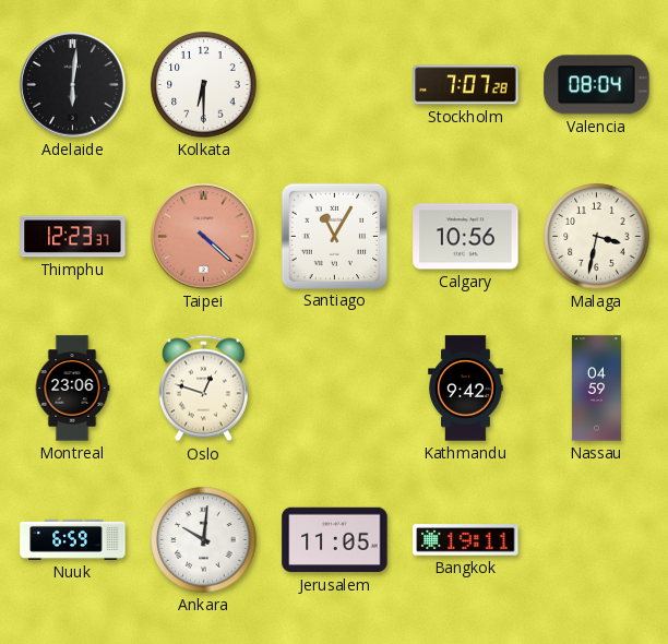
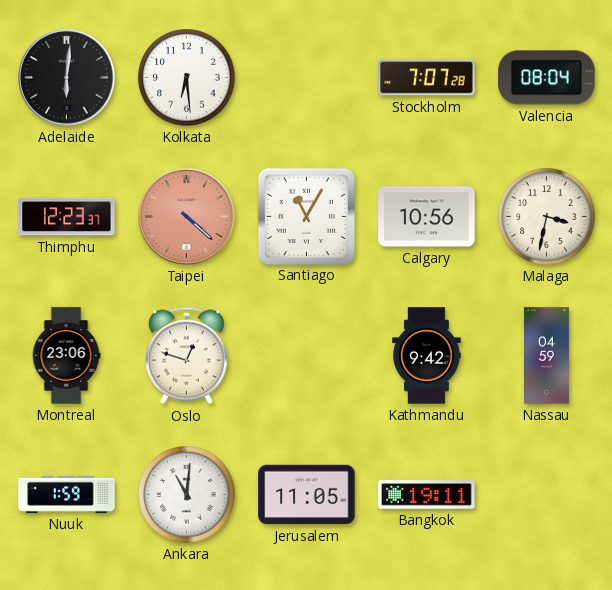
Kolkata: 6:30 -> 6:29
Nuuk: 6:59 -> 1:59
Ankara: 10:01 -> 11:01
